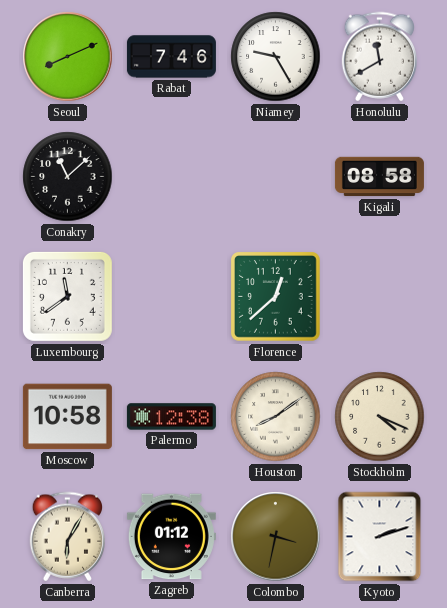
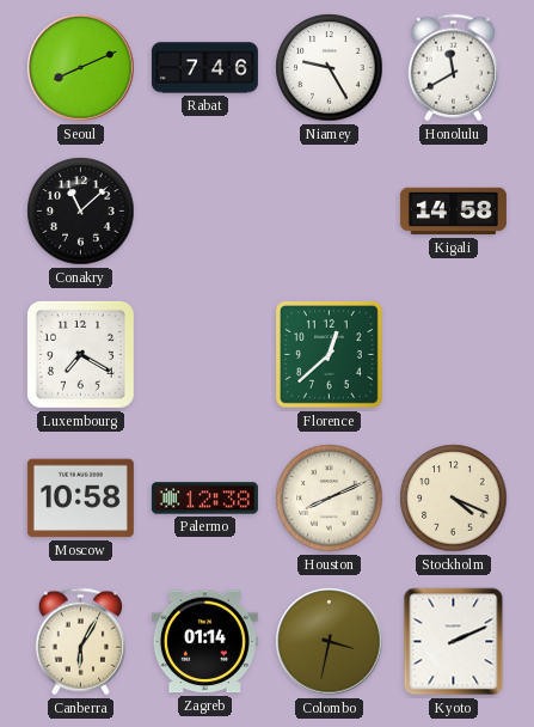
Kigali: 08:58 -> 14:58
Luxembourg: 11:39 -> 7:20
Houston: 8:09 -> 8:11
Zagreb: 01:12 -> 01:14
Kyoto: 2:12 -> 2:11
